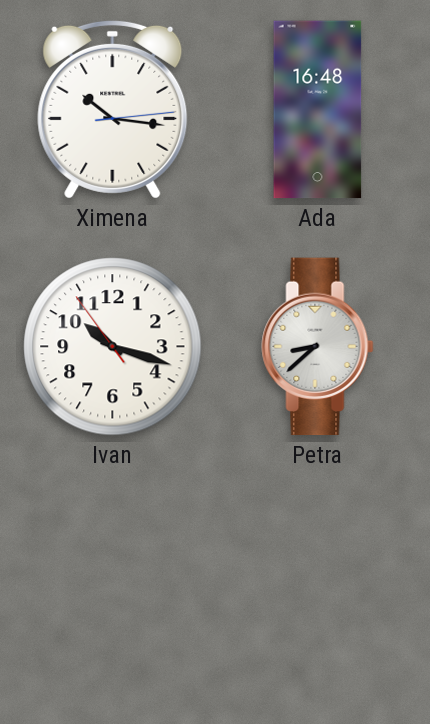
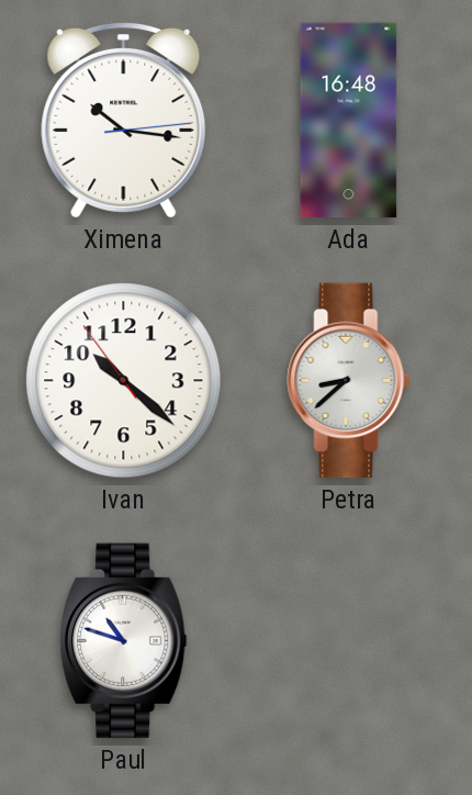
Ivan: 10:17 -> 10:21
Paul: none -> 10:48
